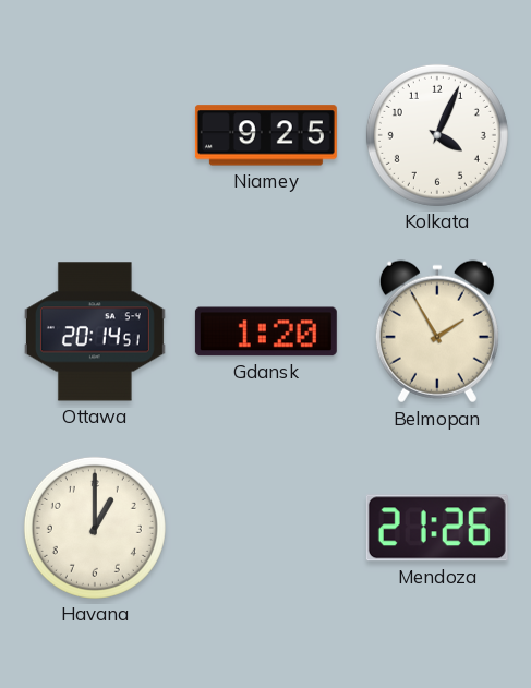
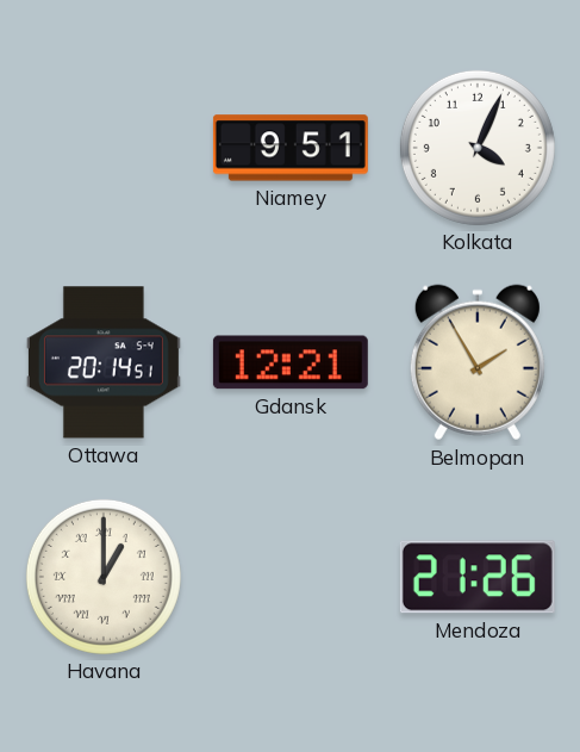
Niamey: 9:25 -> 9:51
Gdansk: 1:20 -> 12:21
Havana numerals: Arabic -> Roman
